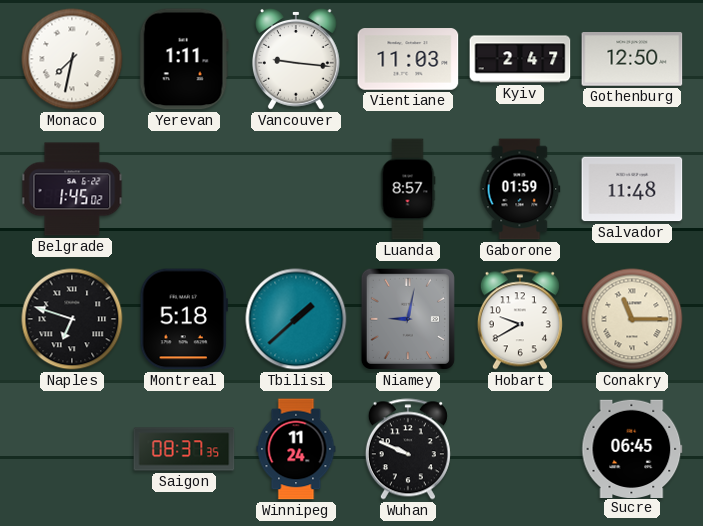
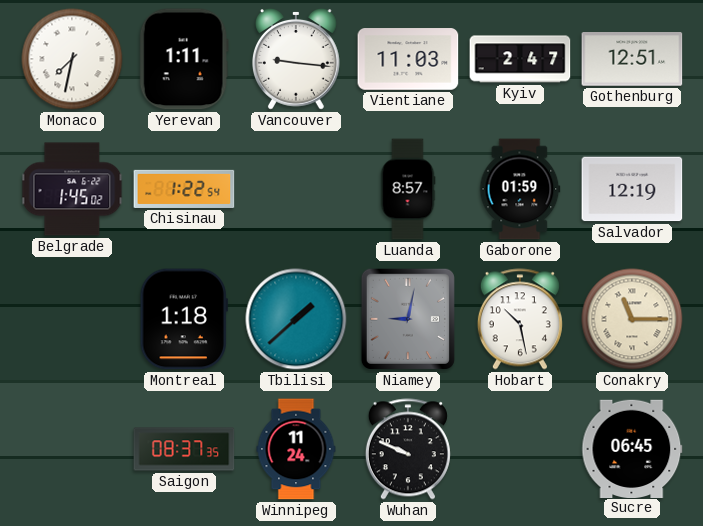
Gothenburg: 12:50 -> 12:51
Chisinau: none -> 1:22
Salvador: 11:48 -> 12:19
Naples: 6:48 -> none
Montreal: 5:18 -> 1:18
Hobart: 9:40 -> 10:28
